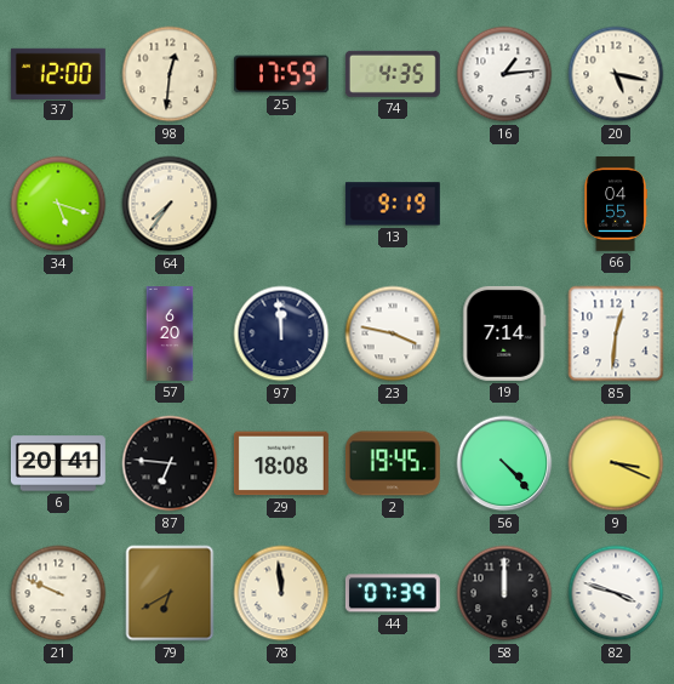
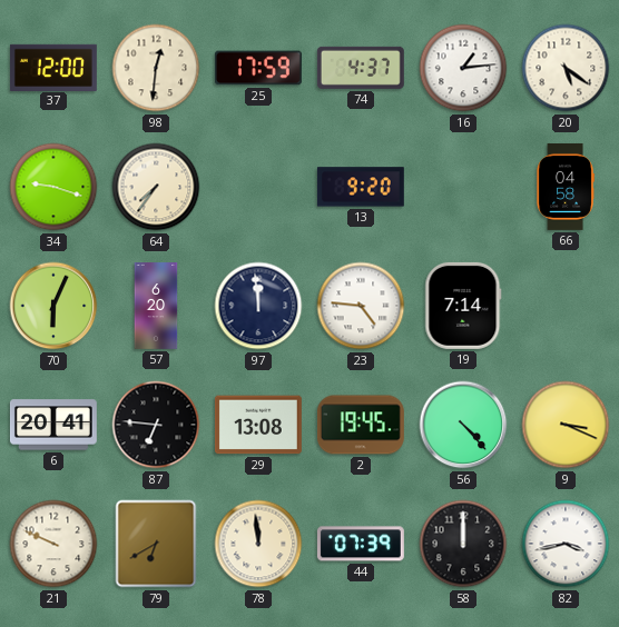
74: 4:35 -> 4:37
20: 5:17 -> 5:21
34: 5:18 -> 9:18
13: 9:19 -> 9:20
66: 04:55 -> 04:58
70: none -> 6:04
23: 3:47 -> 4:46
85: 12:31 -> none
29: 18:08 -> 13:08
82: 3:48 -> 3:43
